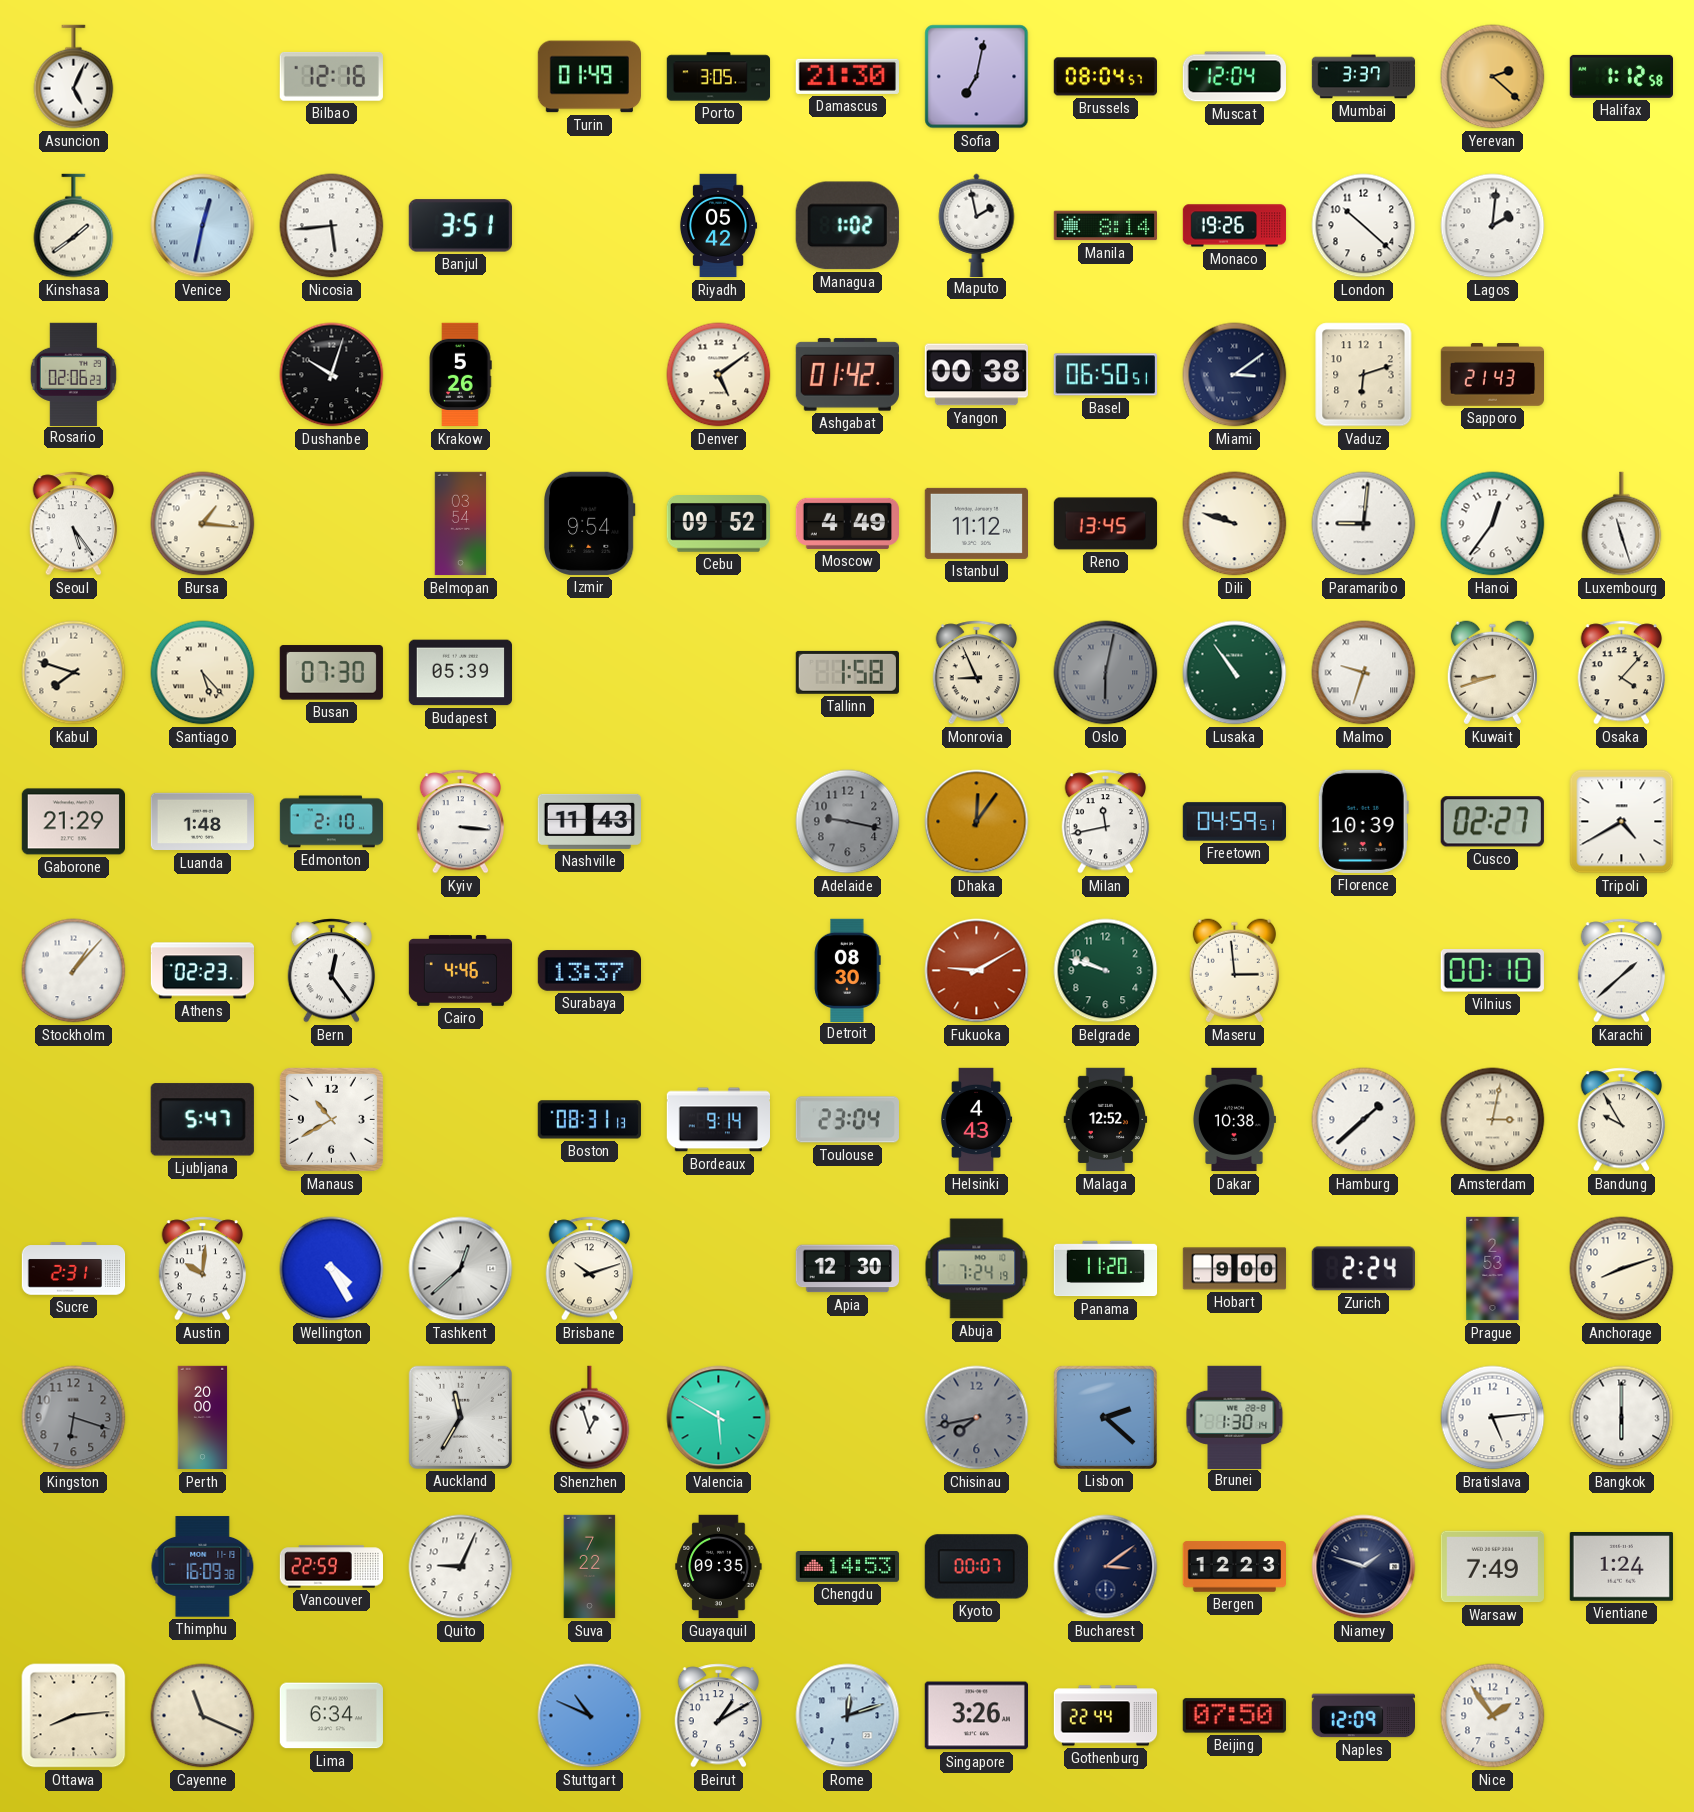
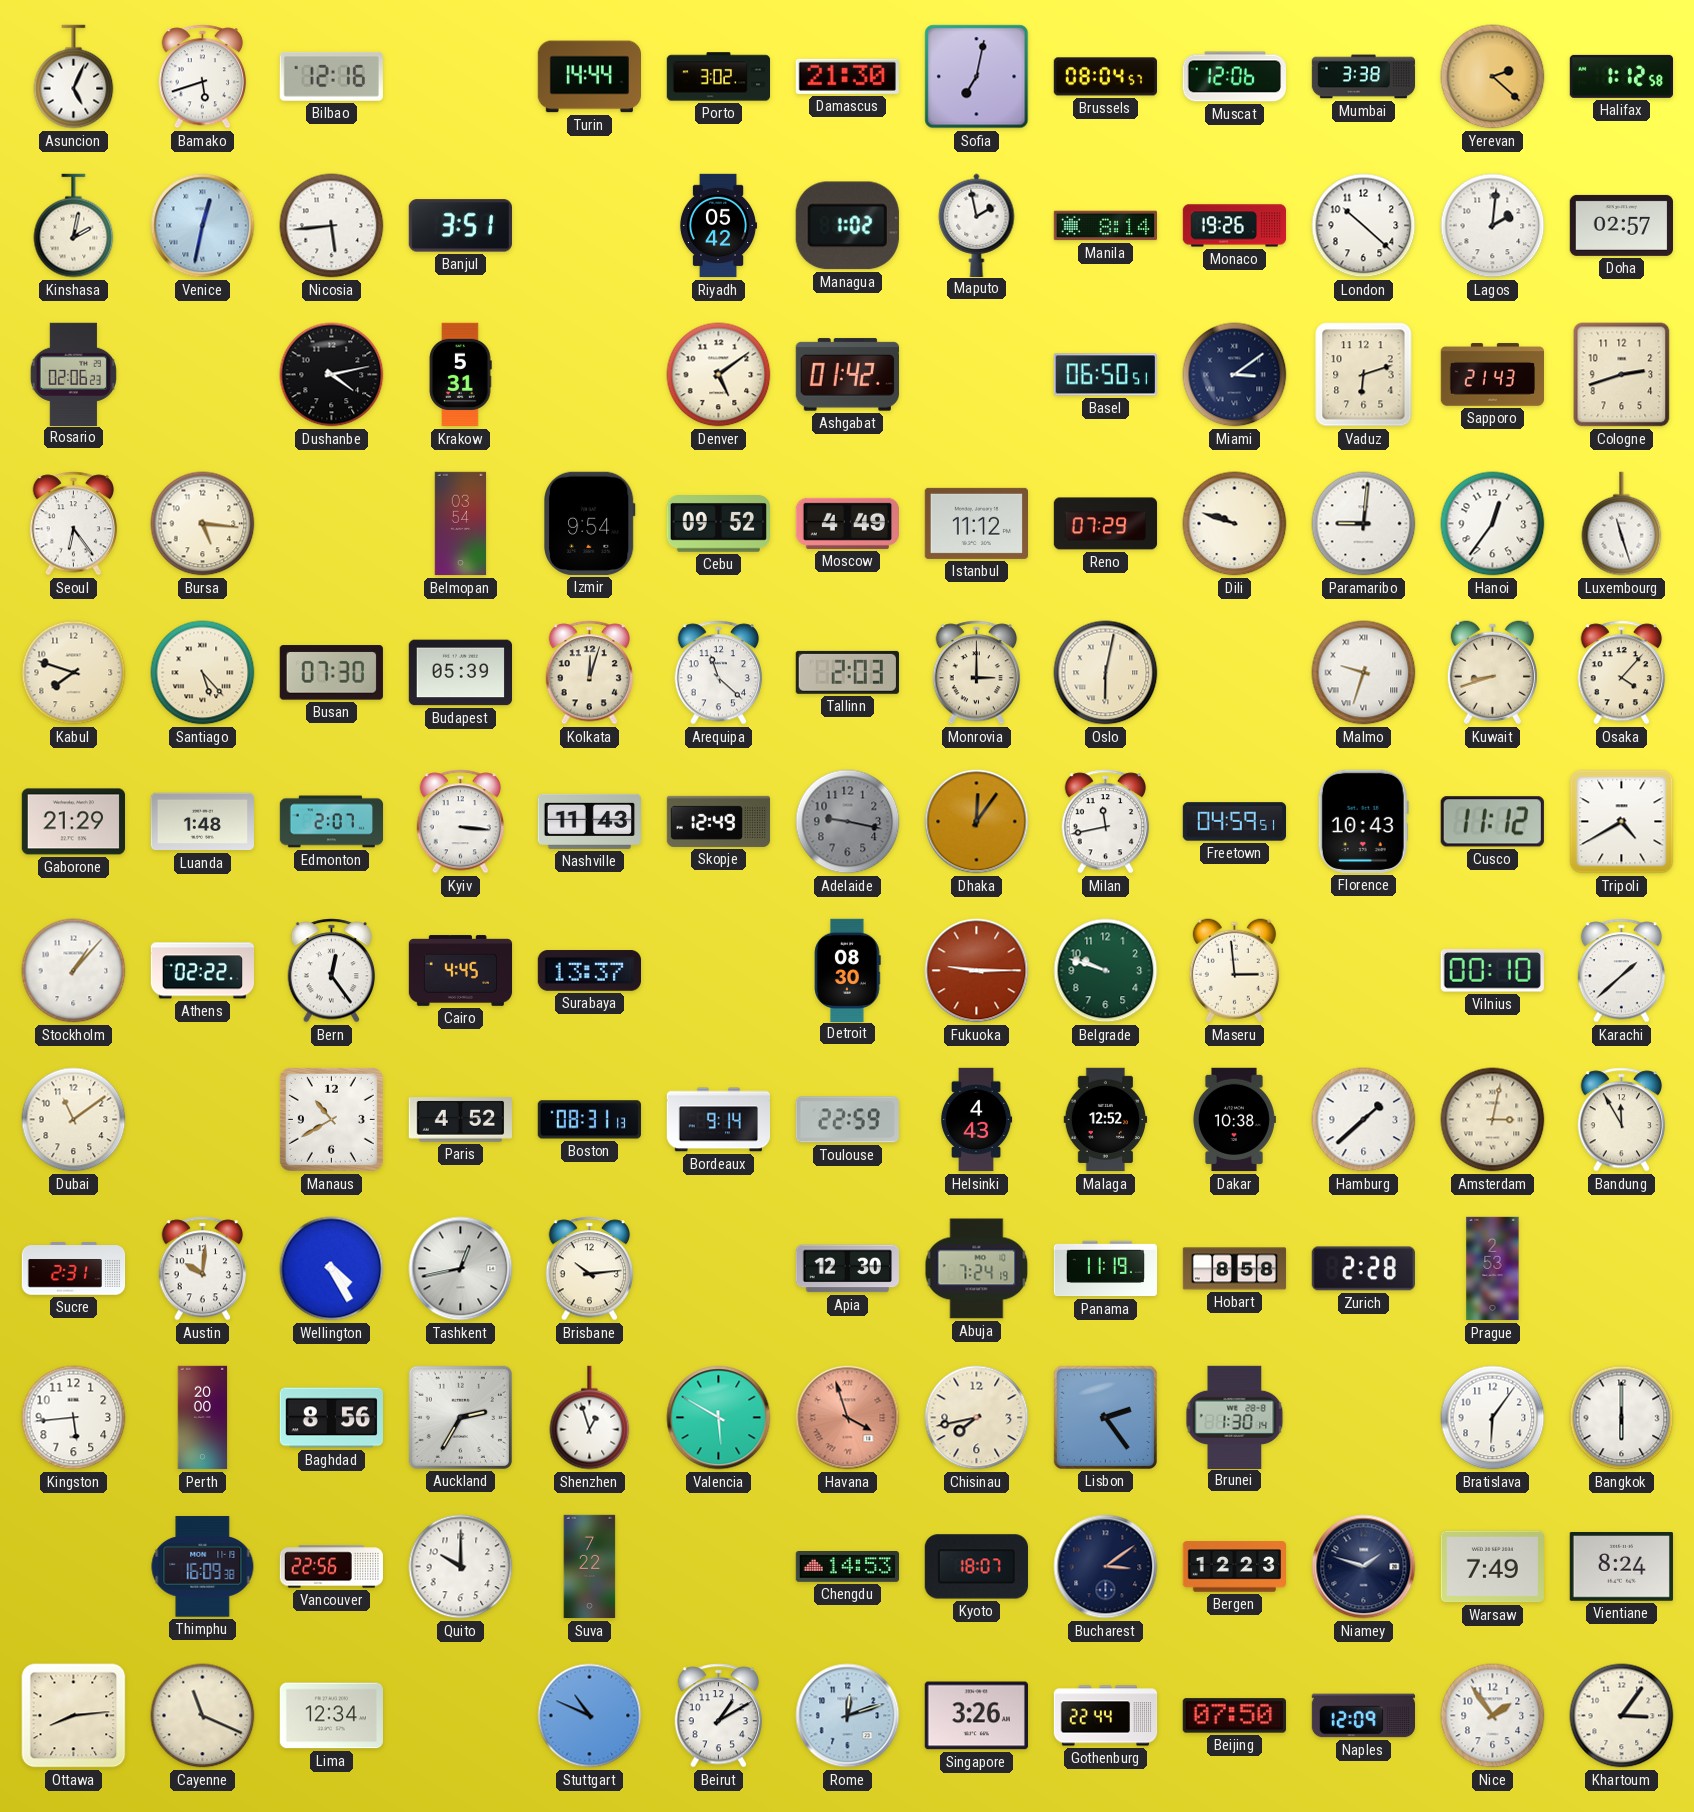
Bamako: none -> 5:42
Turin: 01:49 -> 14:44
Porto: 3:05 -> 3:02
Muscat: 12:04 -> 12:06
Mumbai: 3:37 -> 3:38
Kinshasa: 1:39 -> 2:02
Doha: none -> 02:57
Dushanbe: 10:03 -> 4:13
Krakow: 5:26 -> 5:31
Yangon: 00:38 -> none
Cologne: none -> 2:42
Seoul: 5:24 -> 6:24
Bursa: 1:16 -> 5:16
Reno: 13:45 -> 07:29
Kolkata: none -> 12:03
Arequipa: none -> 11:22
Tallinn: 1:58 -> 2:03
Monrovia: 8:56 -> 3:00
Oslo dial: grey -> cream
Lusaka: 10:54 -> none
Edmonton: 2:10 -> 2:07
Skopje: none -> 12:49
Florence: 10:39 -> 10:43
Cusco: 02:27 -> 11:12
Athens: 02:23 -> 02:22
Cairo: 4:46 -> 4:45
Fukuoka: 9:10 -> 9:15
Dubai: none -> 11:09
Ljubljana: 5:47 -> none
Paris: none -> 4:52
Toulouse: 23:04 -> 22:59
Bandung: 9:55 -> 11:55
Tashkent: 12:38 -> 12:43
Brisbane: 10:12 -> 10:14
Panama: 11:20 -> 11:19
Hobart: 9:00 -> 8:58
Zurich: 2:24 -> 2:28
Anchorage: 8:12 -> none
Kingston: 6:18 -> 5:44
Kingston dial: grey -> white
Baghdad: none -> 8:56
Auckland: 11:35 -> 2:35
Havana: none -> 3:57
Chisinau dial: grey -> cream
Lisbon: 2:22 -> 2:24
Bratislava: 5:14 -> 6:06
Vancouver: 22:59 -> 22:56
Quito: 9:04 -> 10:00
Guayaquil: 09:35 -> none
Kyoto: 00:07 -> 18:07
Vientiane: 1:24 -> 8:24
Lima: 6:34 -> 12:34
Khartoum: none -> 3:06
